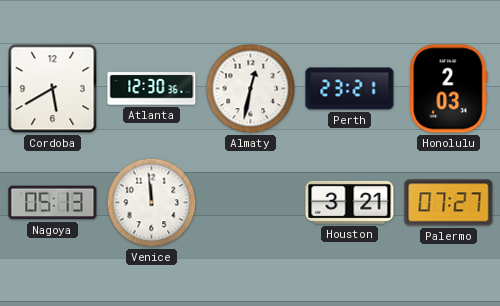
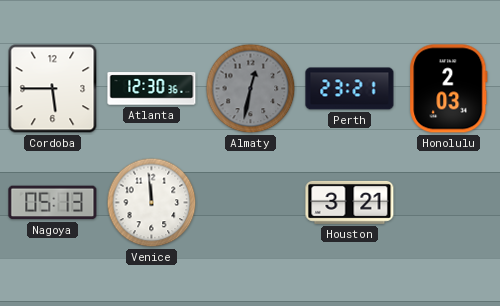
Cordoba: 5:40 -> 5:45
Almaty dial: white -> grey
Palermo: 07:27 -> none
